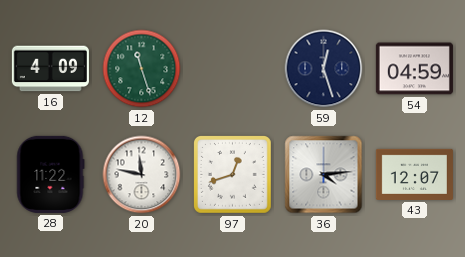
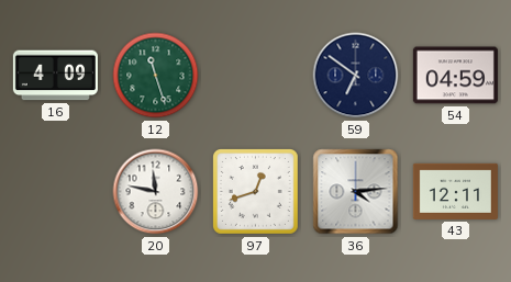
59: 12:27 -> 6:51
28: 11:22 -> none
43: 12:07 -> 12:11
